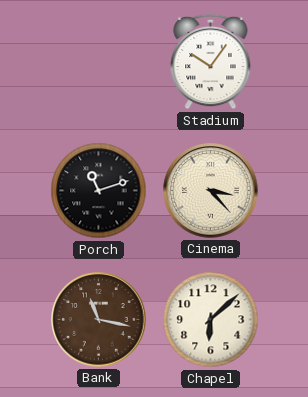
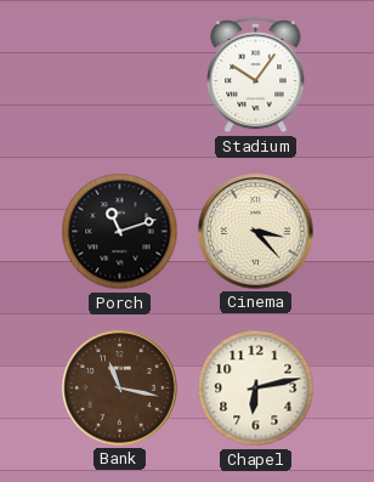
Chapel: 6:08 -> 6:13
